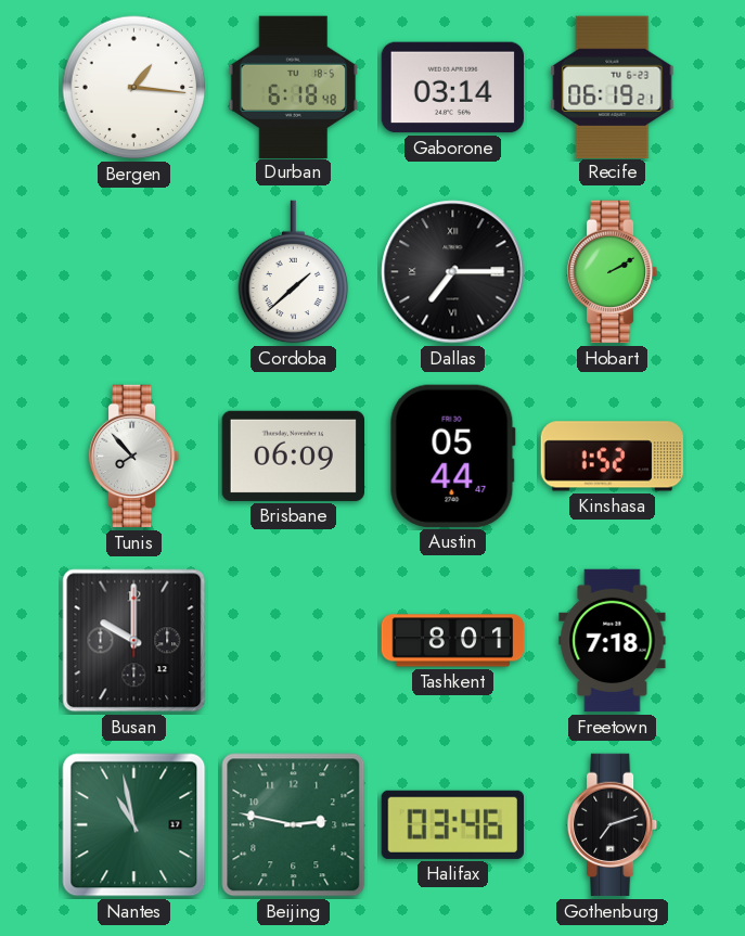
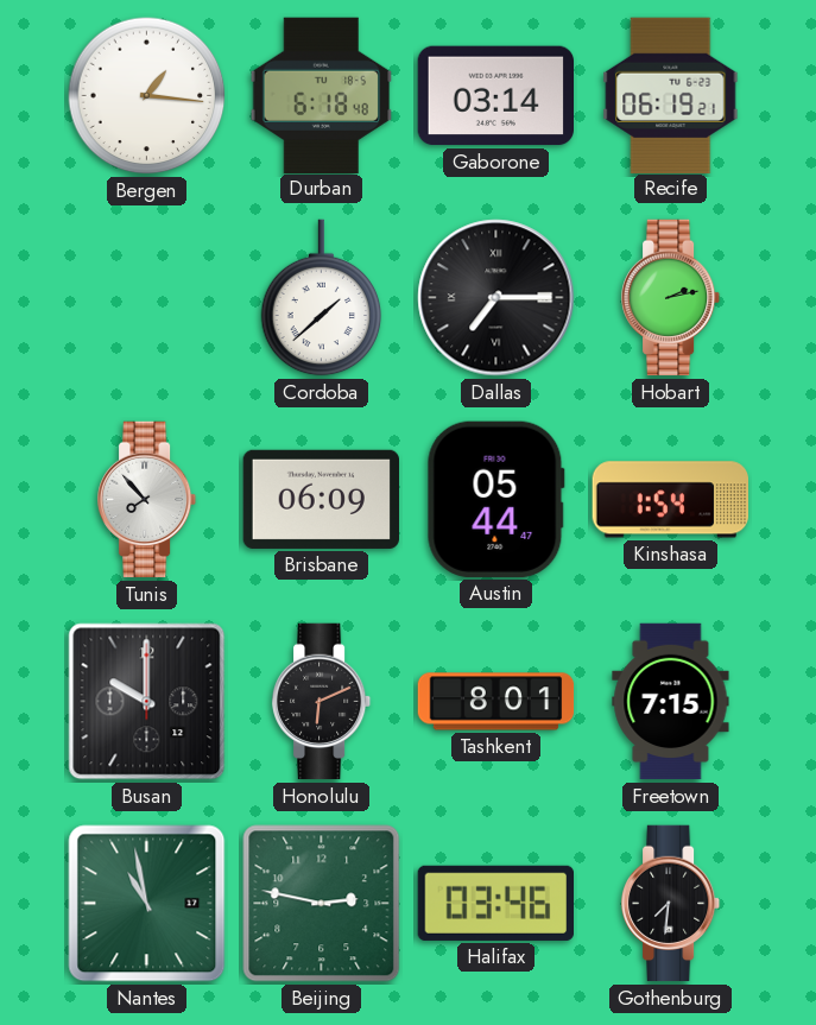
Hobart: 2:10 -> 2:13
Kinshasa: 1:52 -> 1:54
Honolulu: none -> 6:11
Freetown: 7:18 -> 7:15
Gothenburg: 7:12 -> 7:31
